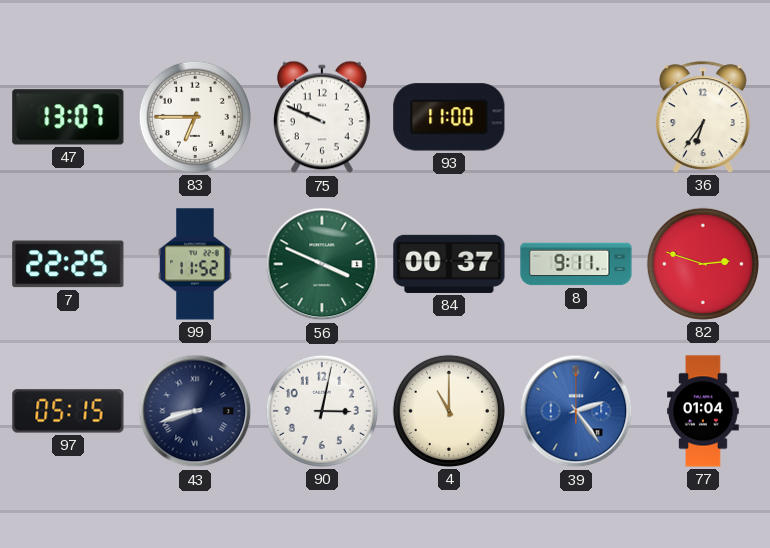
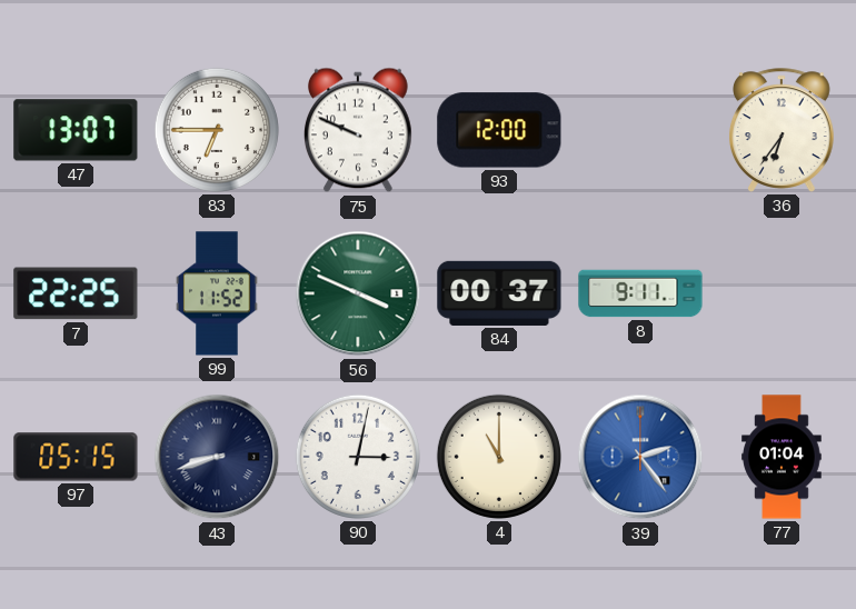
93: 11:00 -> 12:00
82: 2:48 -> none
